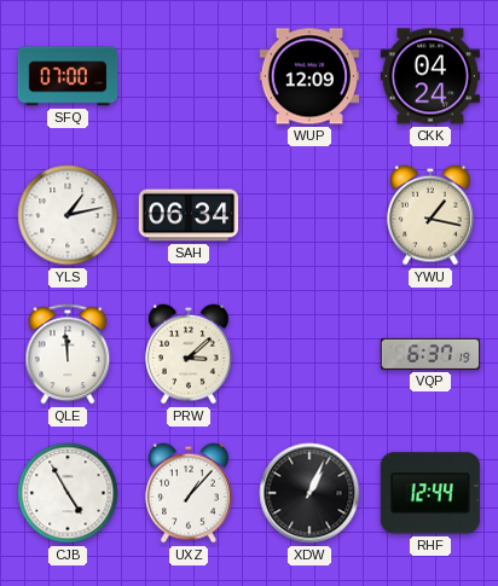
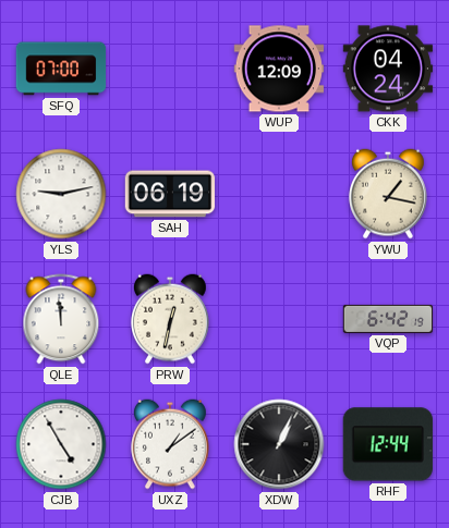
YLS: 1:13 -> 9:13
SAH: 06:34 -> 06:19
PRW: 3:08 -> 12:32
VQP: 6:37 -> 6:42
UXZ: 1:07 -> 1:09
